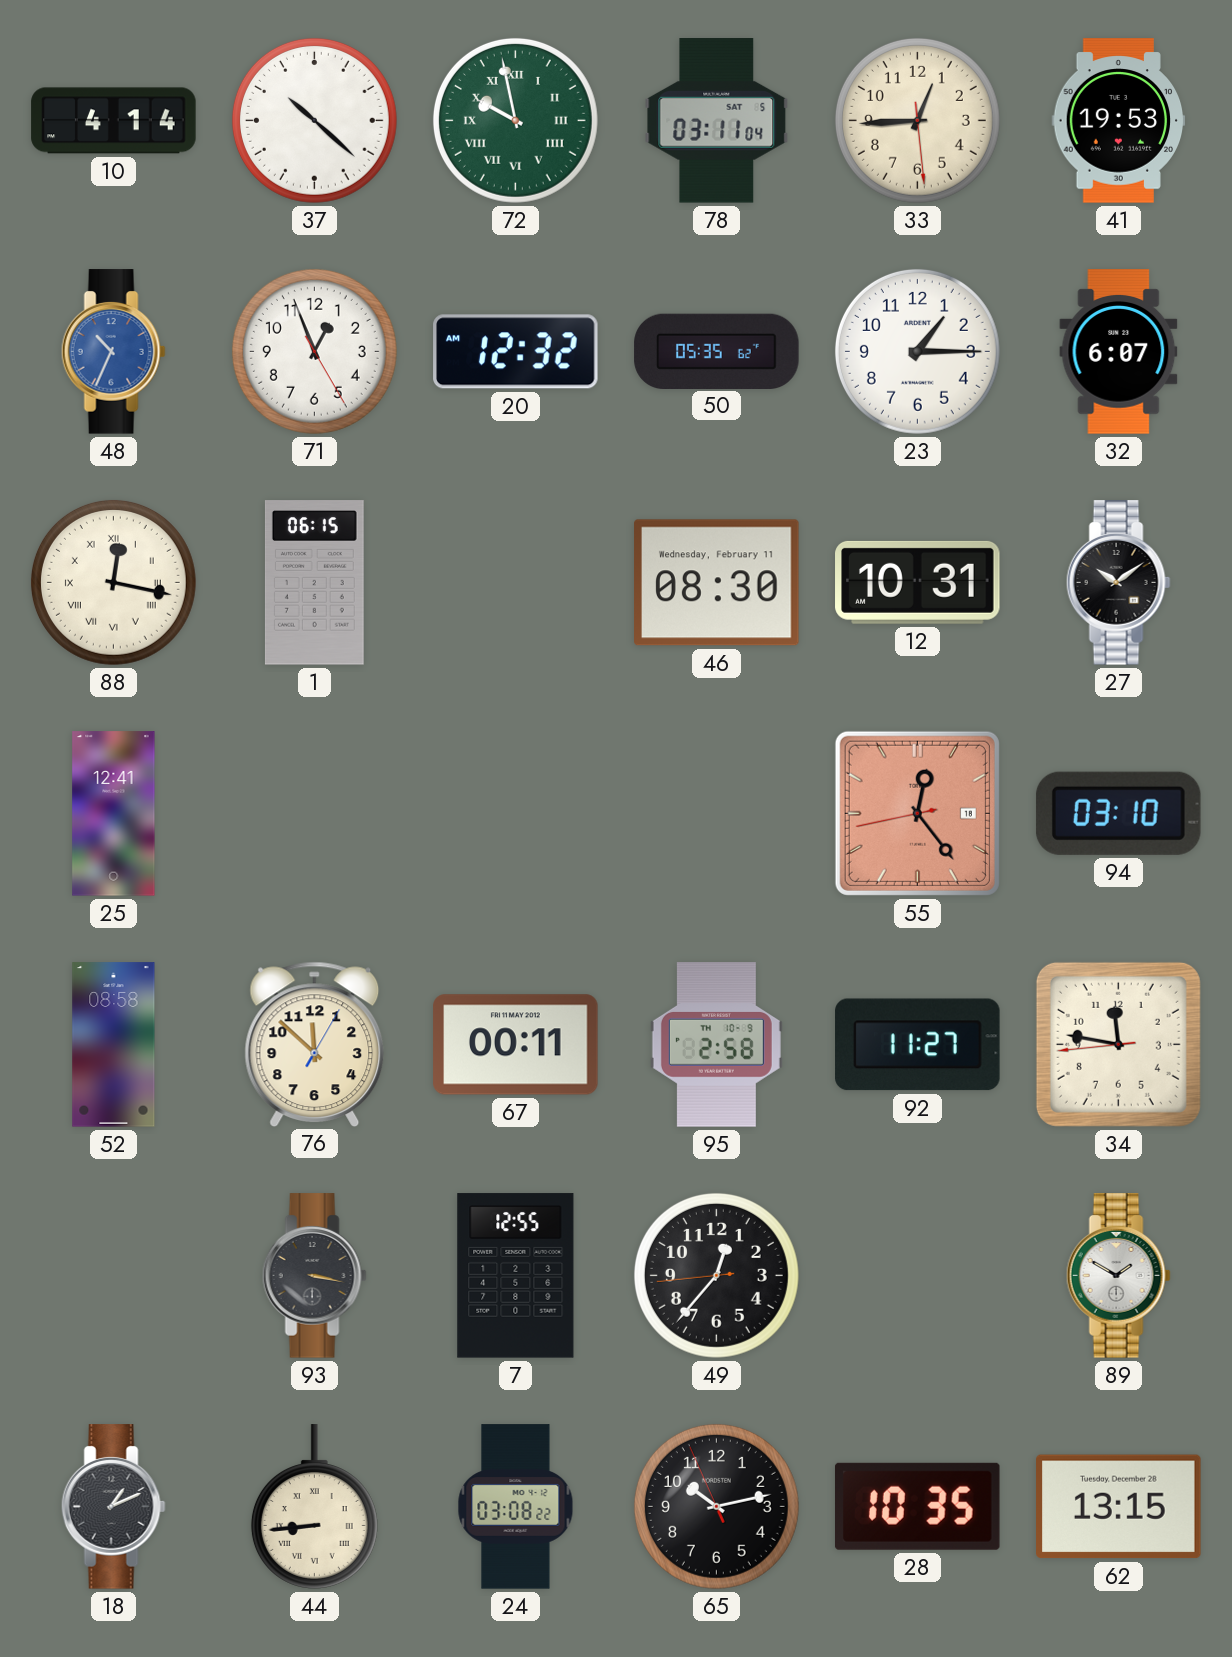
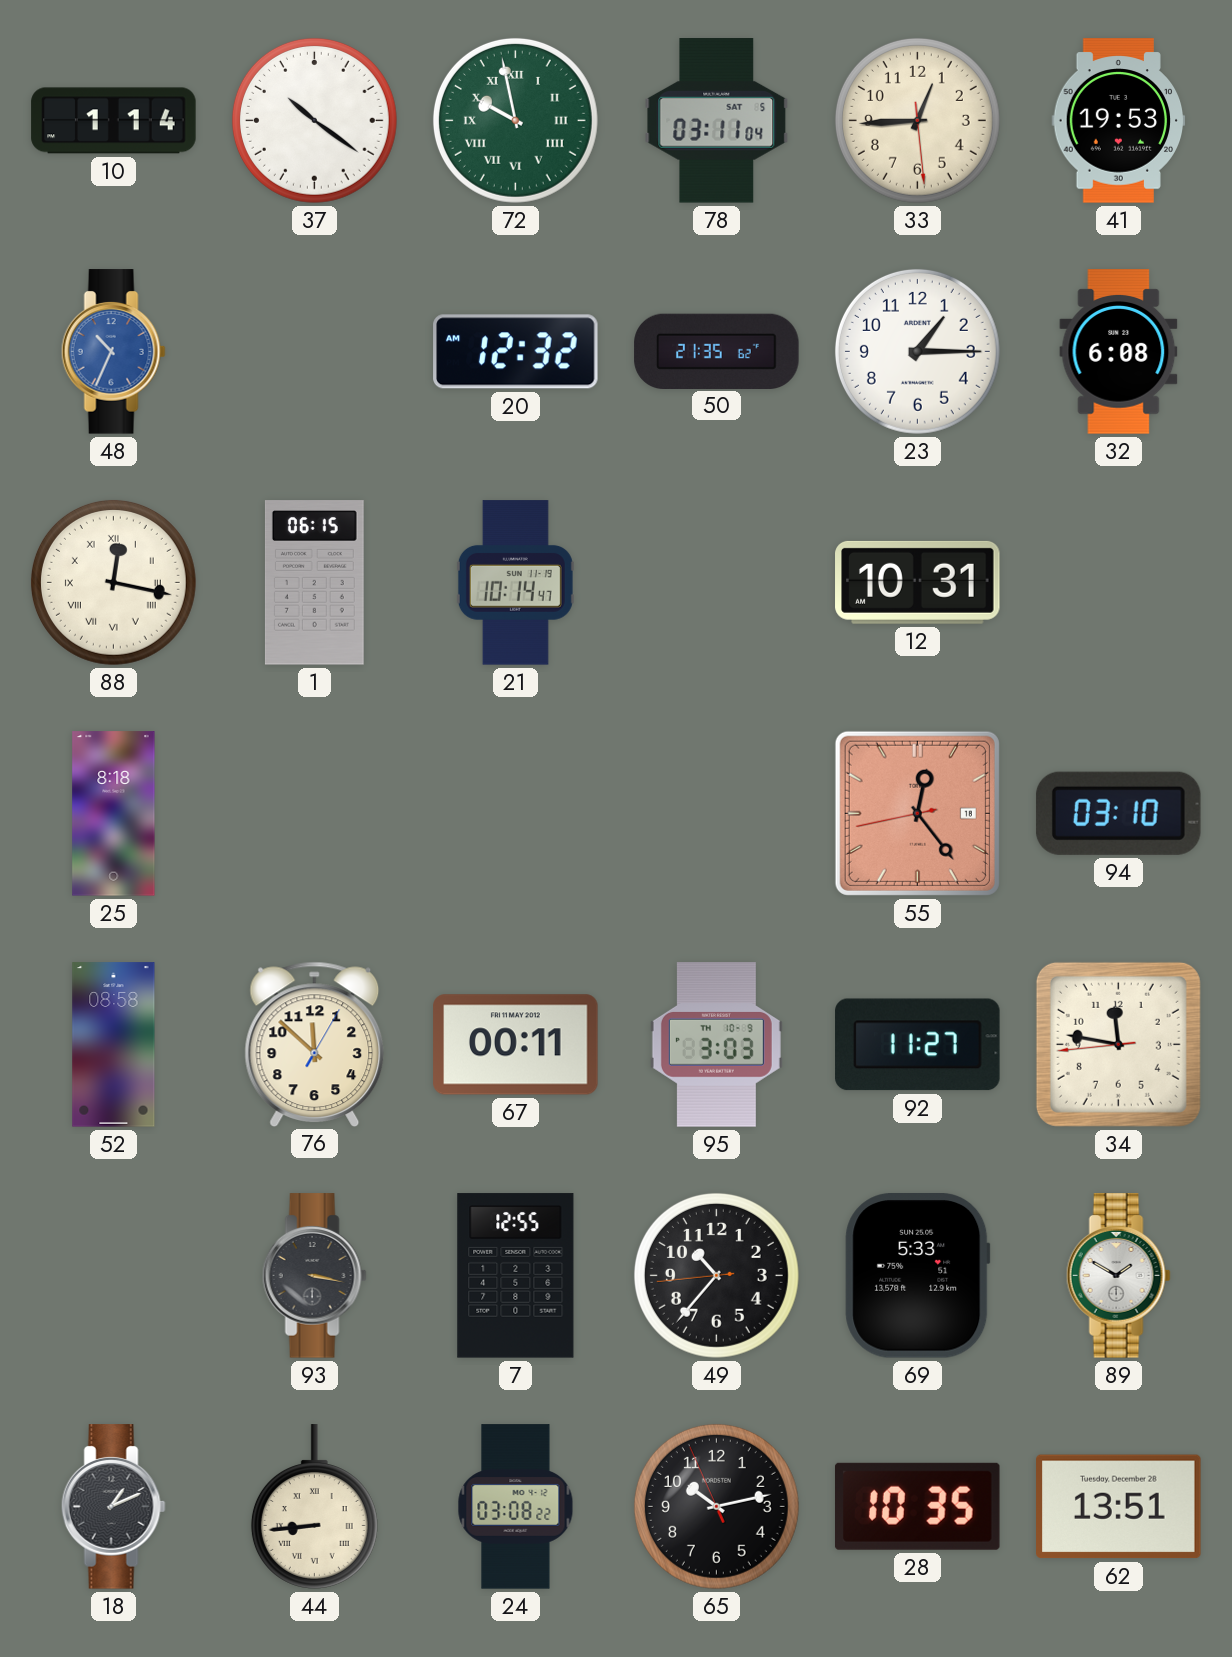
10: 4:14 -> 1:14
37: 10:22 -> 10:21
71: 12:56 -> none
50: 05:35 -> 21:35
32: 6:07 -> 6:08
21: none -> 10:14
46: 08:30 -> none
27: 10:09 -> none
25: 12:41 -> 8:18
95: 2:58 -> 3:03
49: 12:36 -> 10:36
69: none -> 5:33
62: 13:15 -> 13:51
